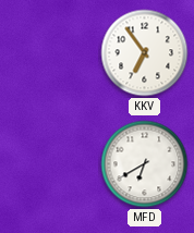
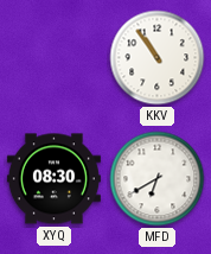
KKV: 6:54 -> 10:54
XYQ: none -> 08:30
